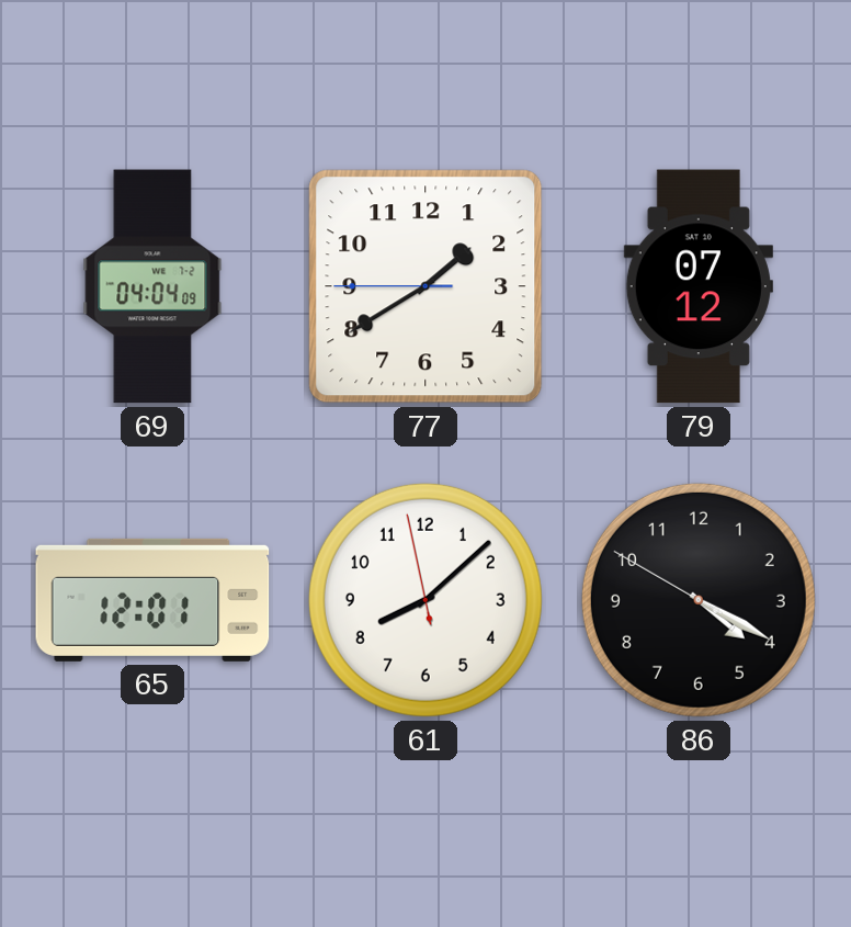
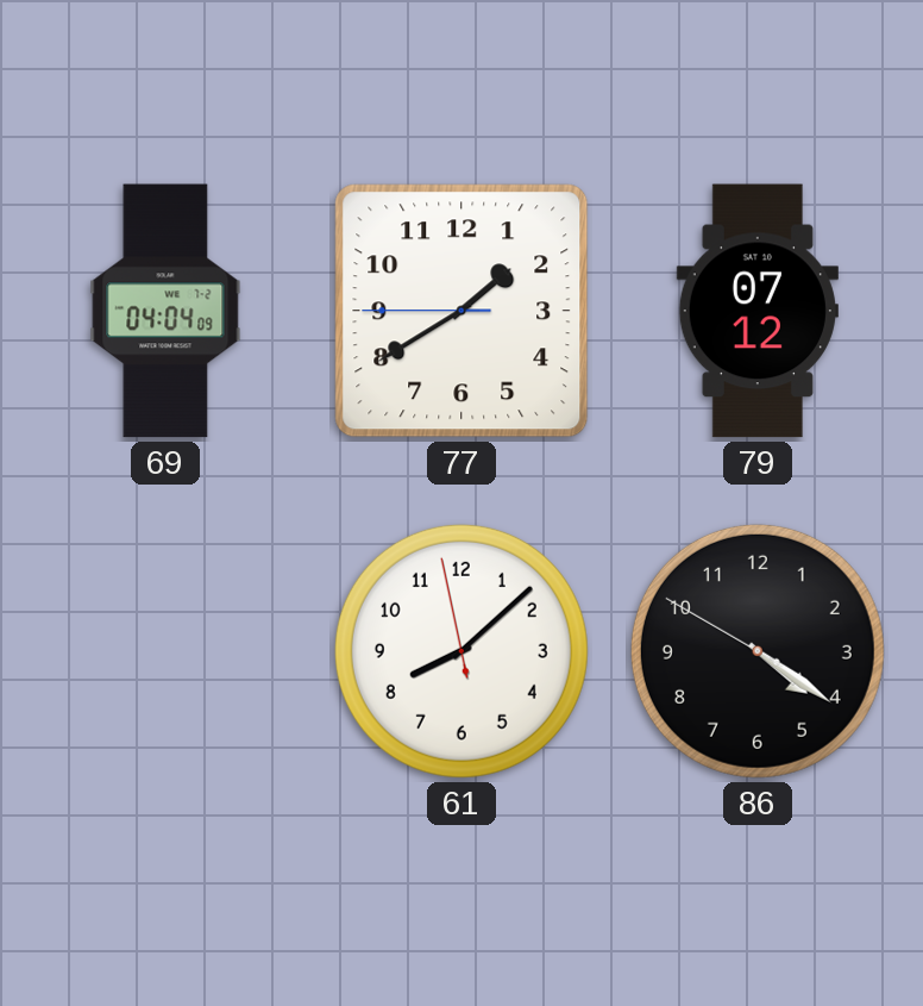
65: 12:01 -> none
86: 4:19 -> 4:20
